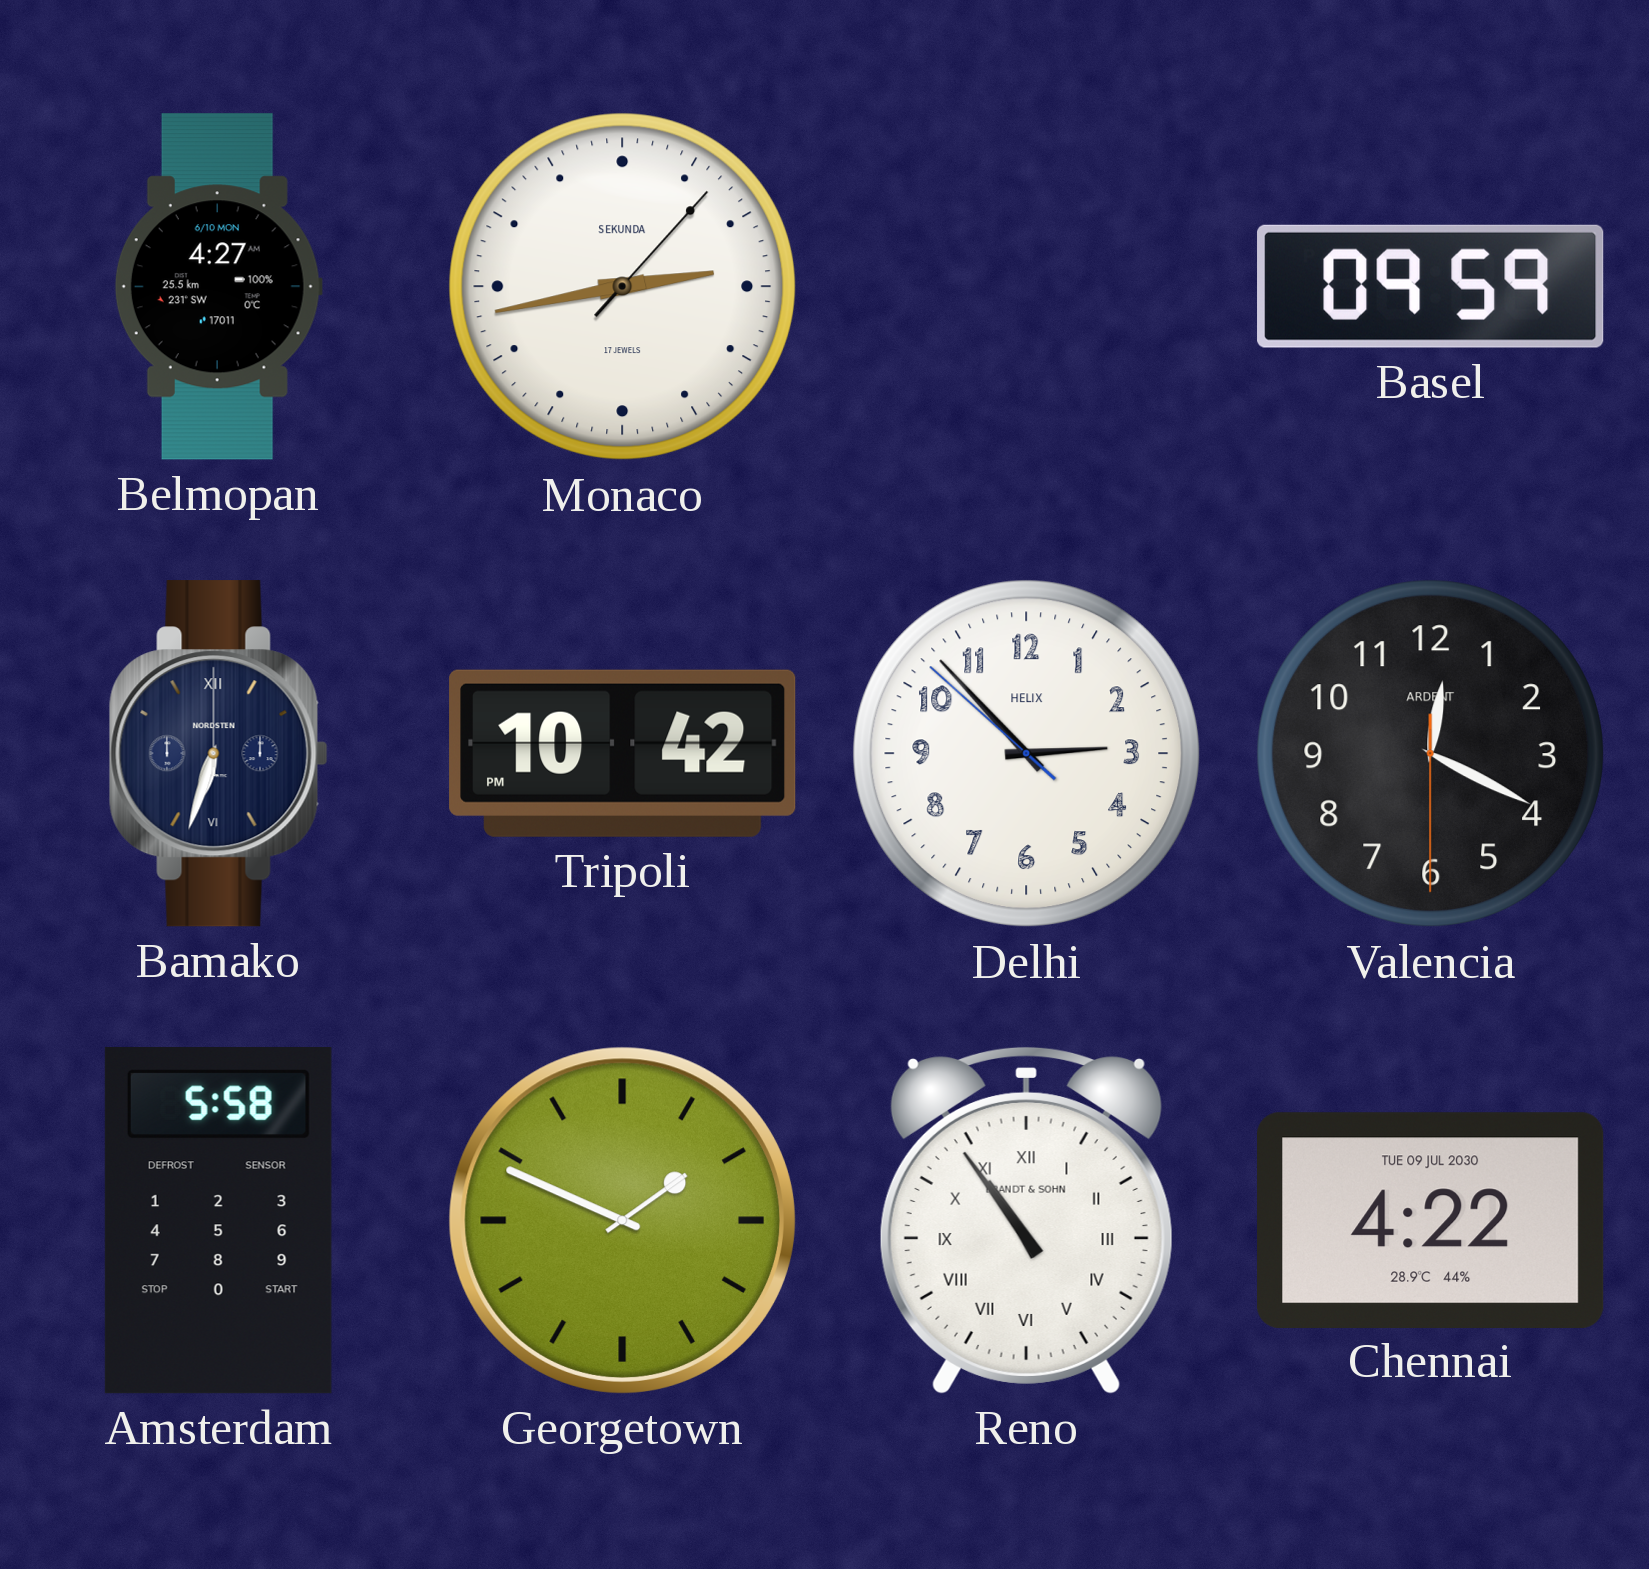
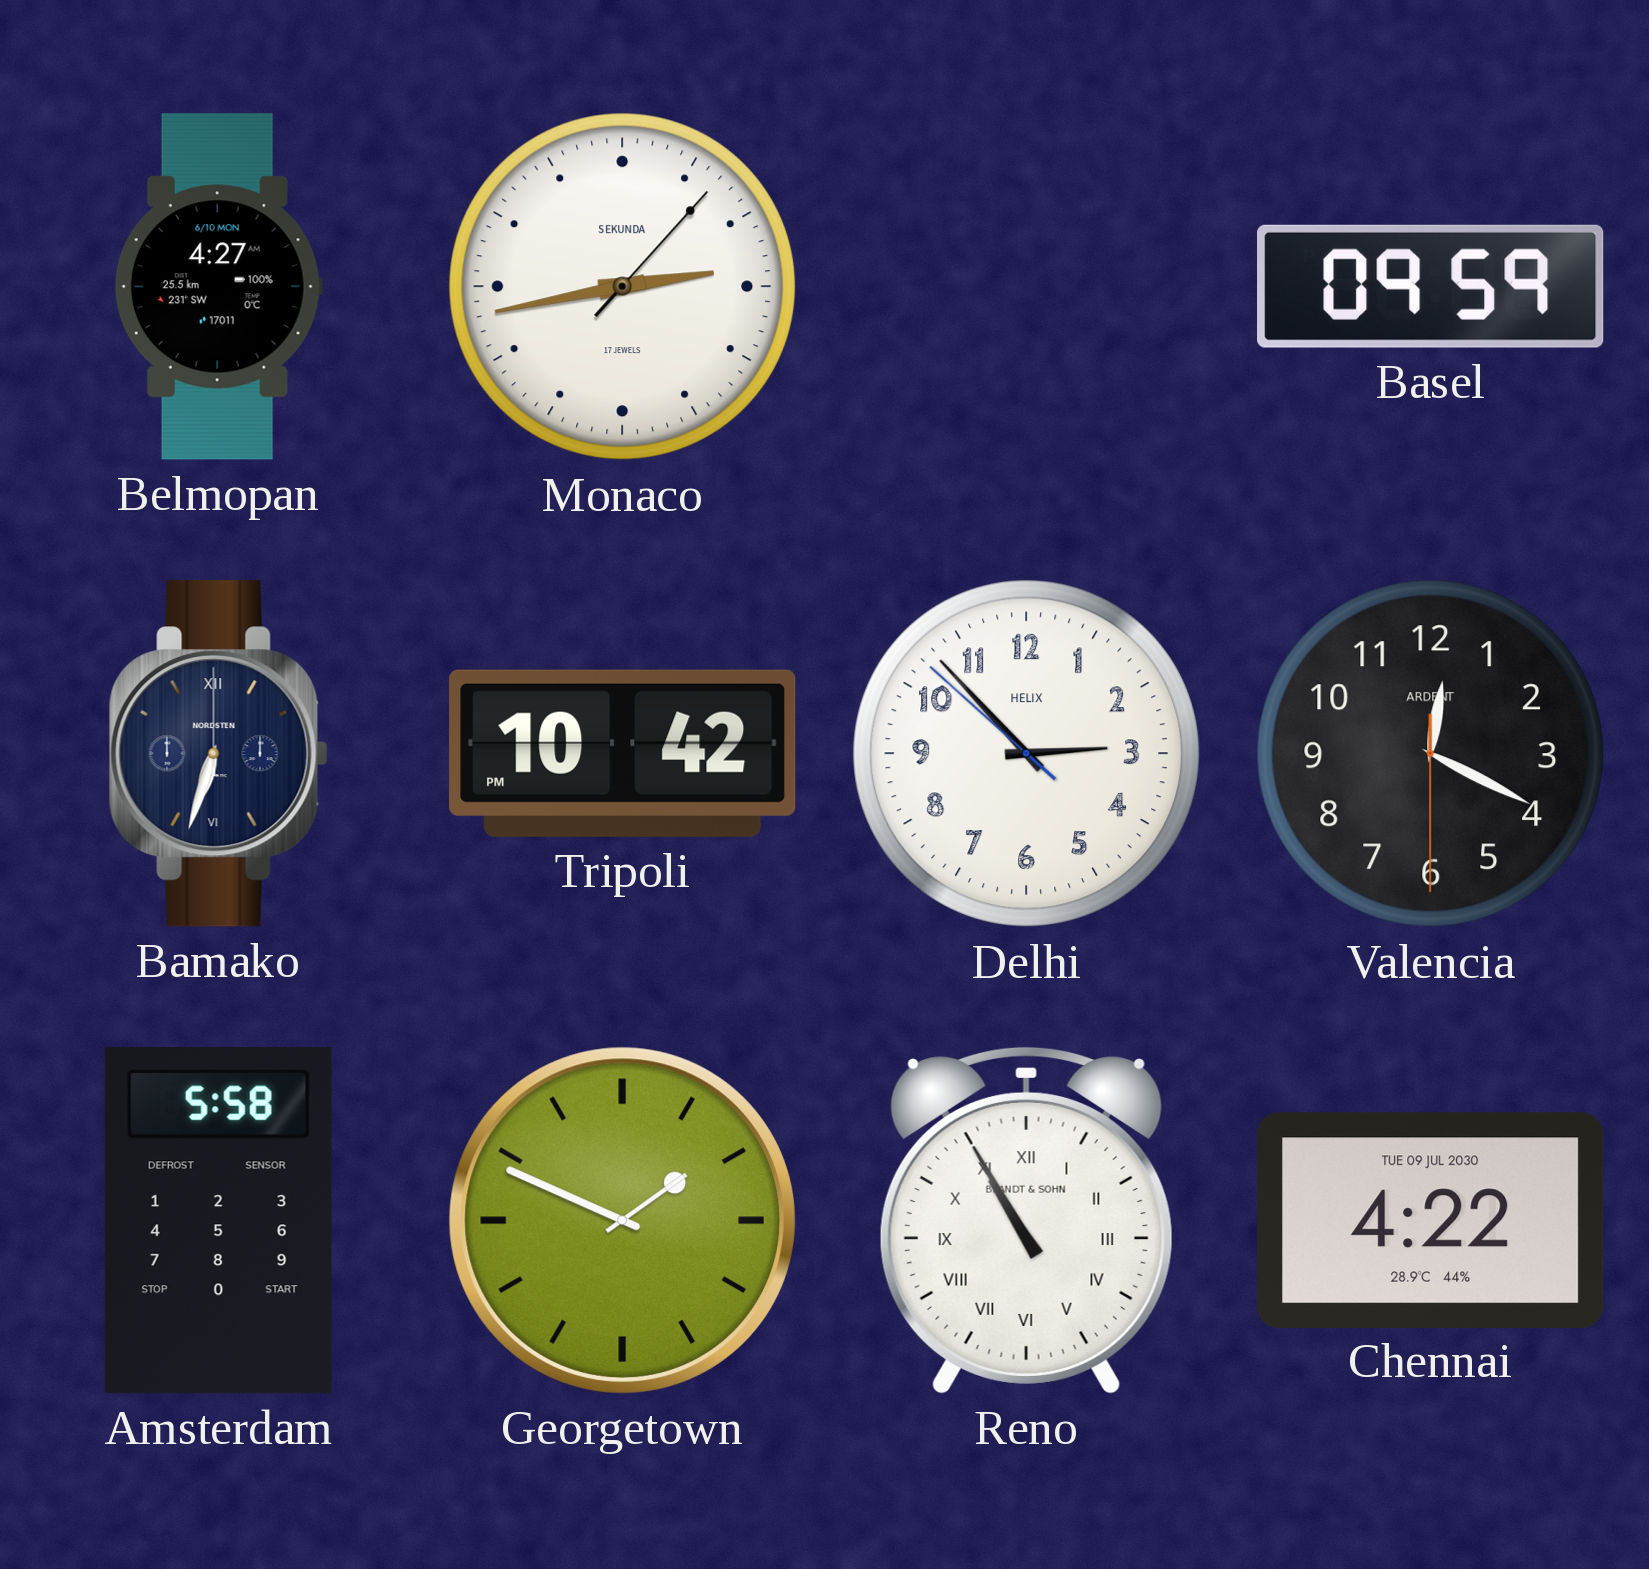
Reno: 10:54 -> 10:55
